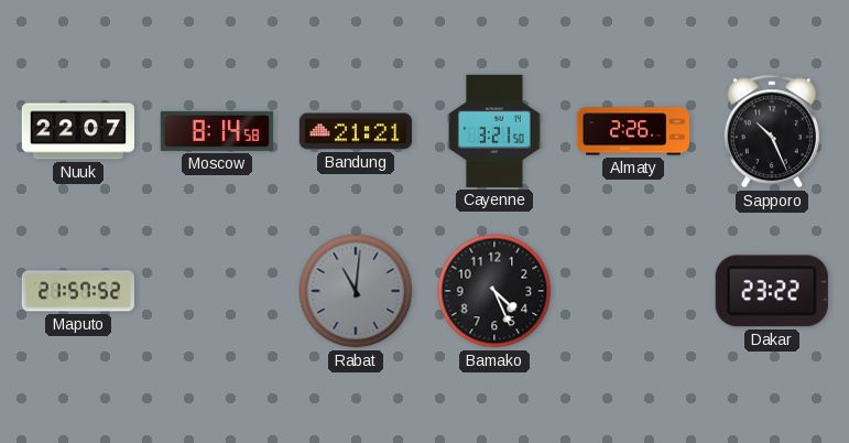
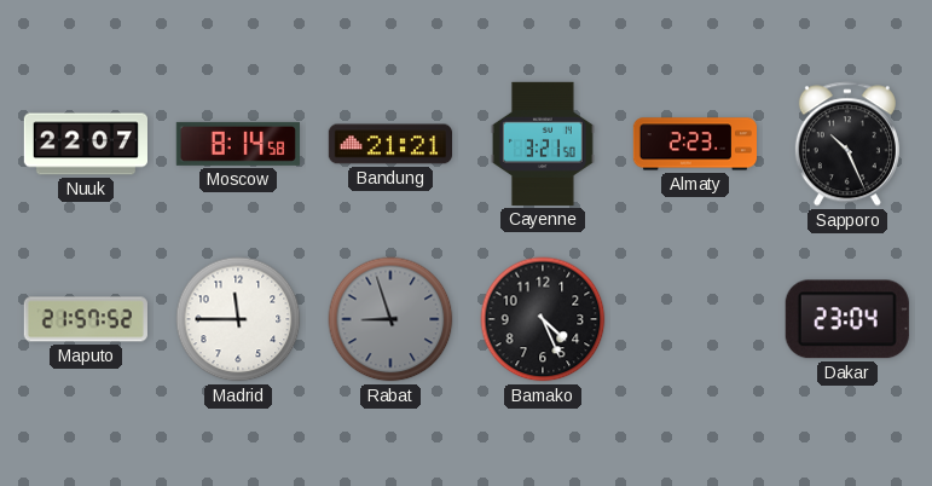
Almaty: 2:26 -> 2:23
Madrid: none -> 11:45
Rabat: 11:01 -> 8:57
Dakar: 23:22 -> 23:04
